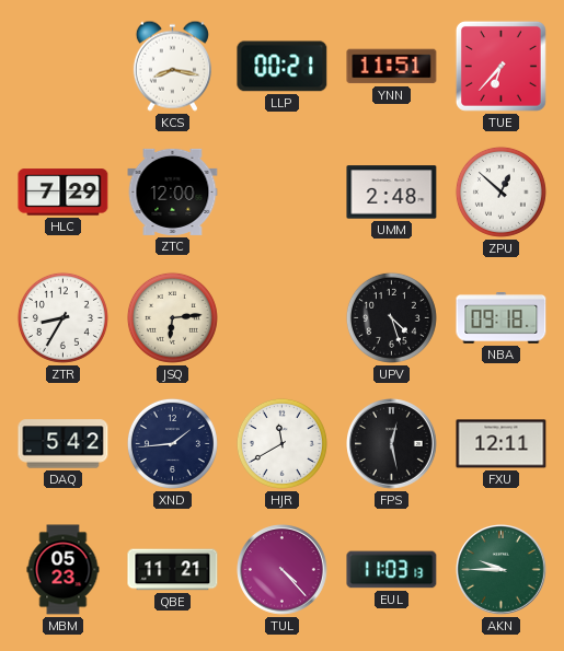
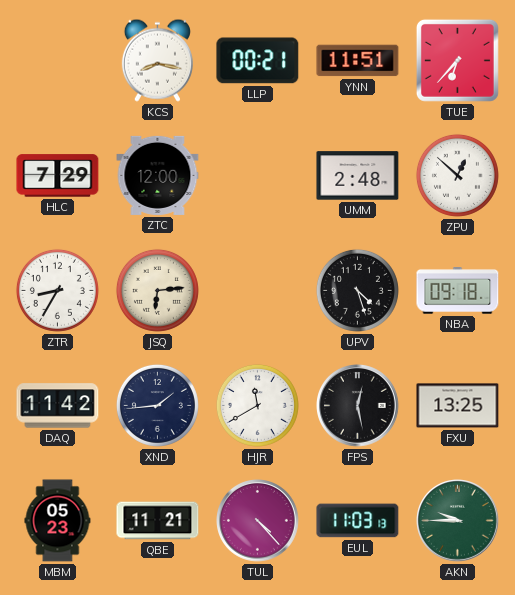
DAQ: 5:42 -> 11:42
FXU: 12:11 -> 13:25
